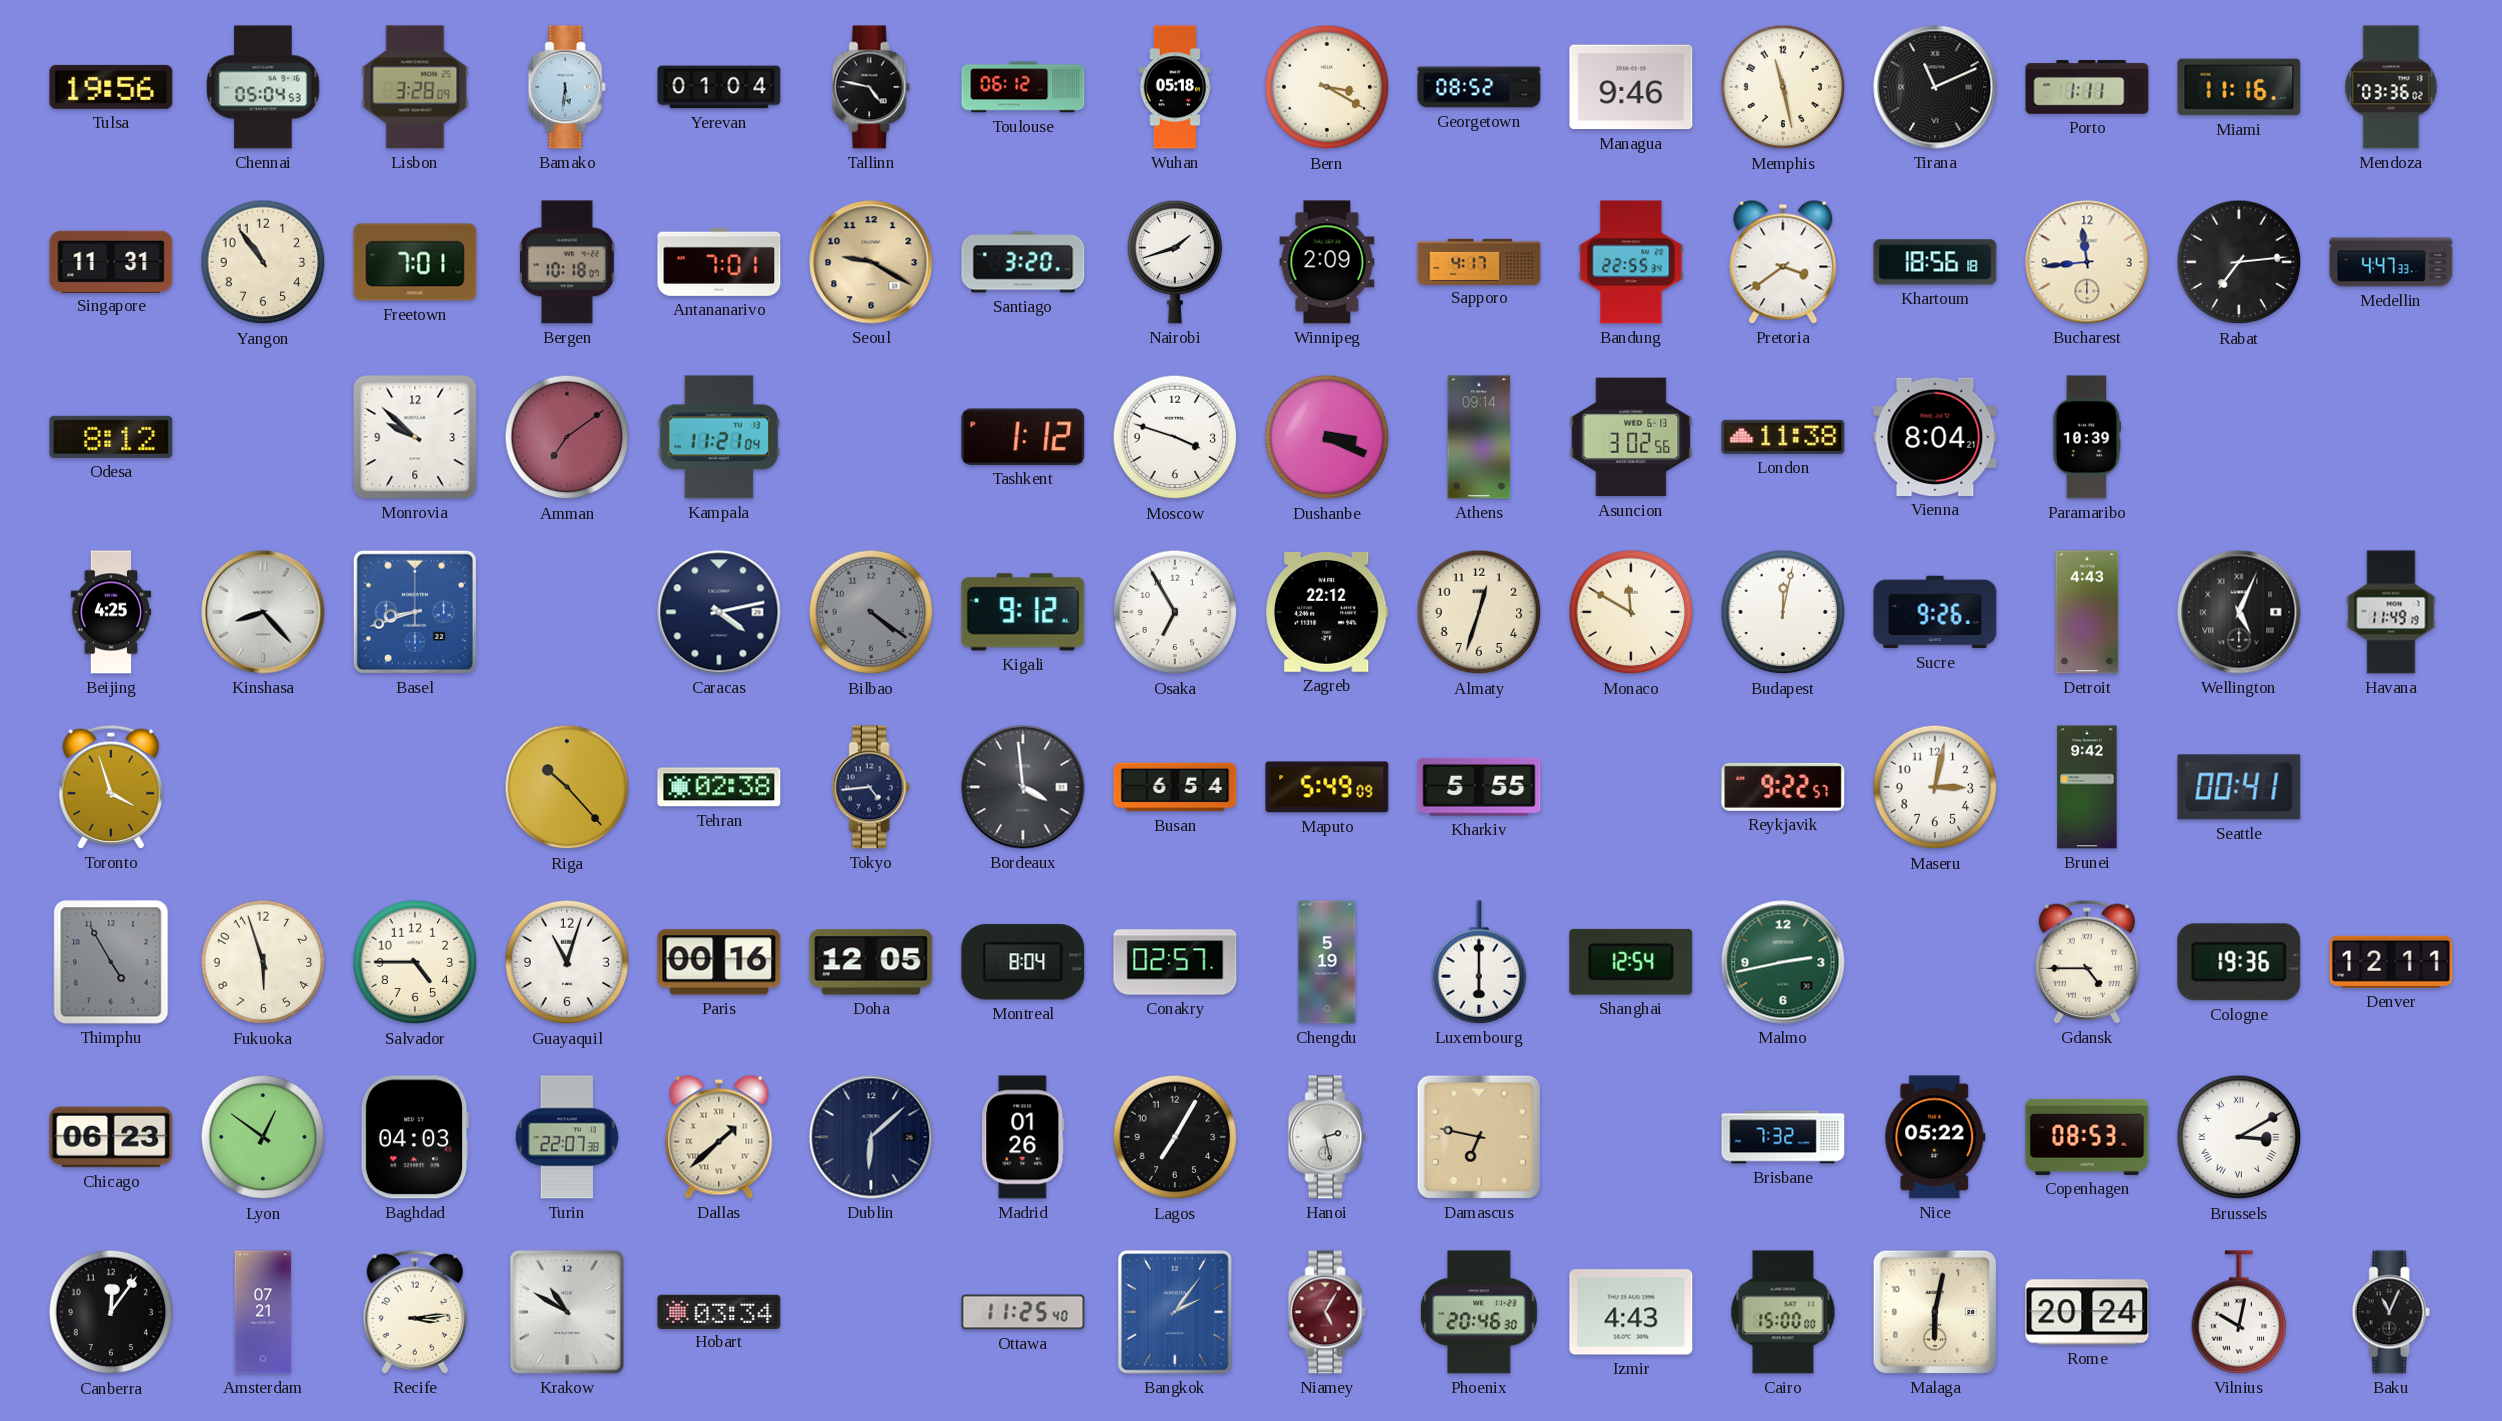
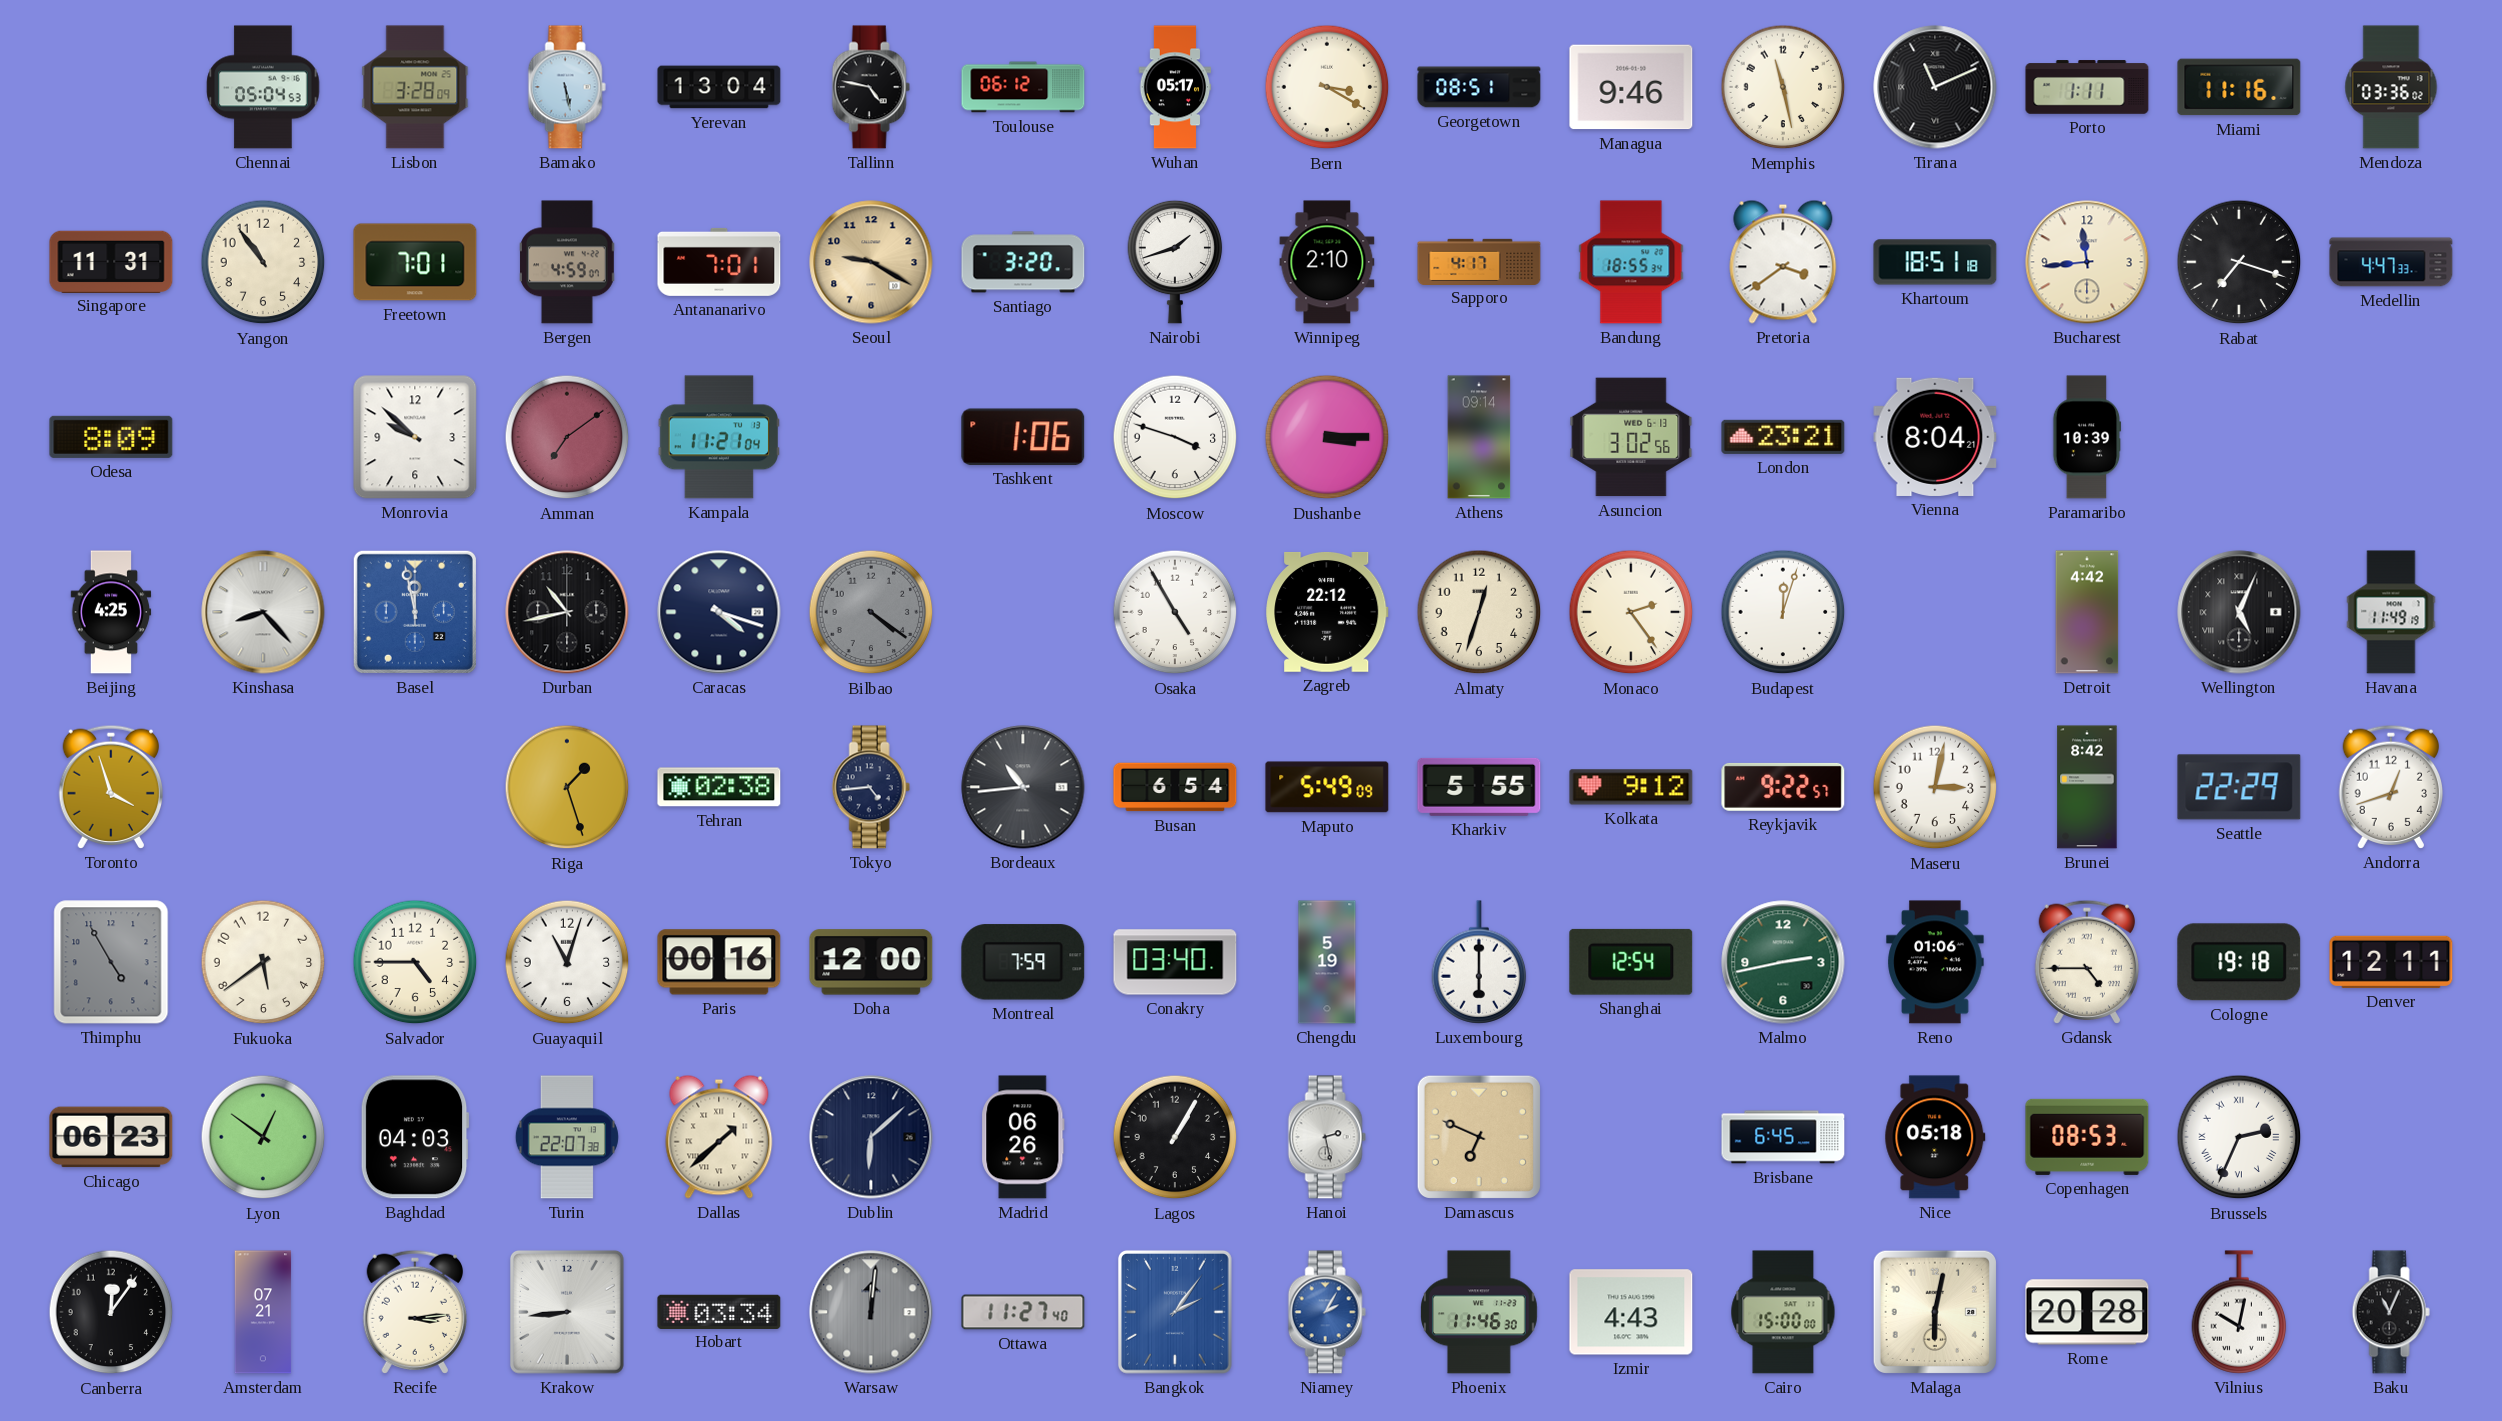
Tulsa: 19:56 -> none
Bamako: 5:31 -> 5:28
Yerevan: 01:04 -> 13:04
Wuhan: 05:18 -> 05:17
Georgetown: 08:52 -> 08:51
Bergen: 10:18 -> 4:59
Winnipeg: 2:09 -> 2:10
Bandung: 22:55 -> 18:55
Khartoum: 18:56 -> 18:51
Rabat: 7:14 -> 7:18
Odesa: 8:12 -> 8:09
Tashkent: 1:12 -> 1:06
Dushanbe: 3:19 -> 3:15
London: 11:38 -> 23:21
Basel: 8:42 -> 11:58
Durban: none -> 10:43
Caracas: 4:13 -> 4:18
Kigali: 9:12 -> none
Osaka: 6:55 -> 4:55
Monaco: 11:50 -> 2:24
Budapest: 12:02 -> 12:03
Sucre: 9:26 -> none
Detroit: 4:43 -> 4:42
Riga: 10:23 -> 1:27
Bordeaux: 3:59 -> 10:44
Kolkata: none -> 9:12
Brunei: 9:42 -> 8:42
Seattle: 00:41 -> 22:29
Andorra: none -> 12:42
Fukuoka: 5:57 -> 5:39
Doha: 12:05 -> 12:00
Montreal: 8:04 -> 7:59
Conakry: 02:57 -> 03:40
Reno: none -> 01:06
Cologne: 19:36 -> 19:18
Madrid: 01:26 -> 06:26
Lagos: 7:05 -> 1:05
Damascus: 6:47 -> 6:49
Brisbane: 7:32 -> 6:45
Nice: 05:22 -> 05:18
Brussels: 3:10 -> 2:34
Krakow: 10:50 -> 8:44
Warsaw: none -> 12:01
Ottawa: 11:25 -> 11:27
Niamey: 5:05 -> 2:05
Niamey dial: burgundy -> blue
Phoenix: 20:46 -> 11:46
Rome: 20:24 -> 20:28
